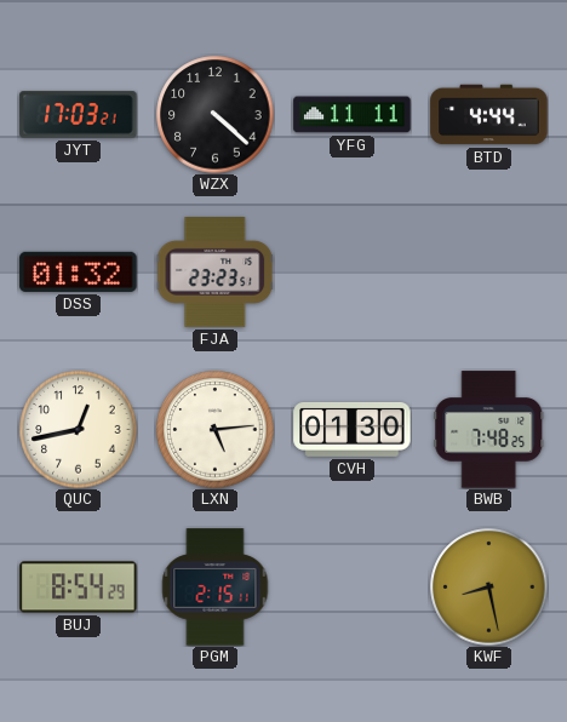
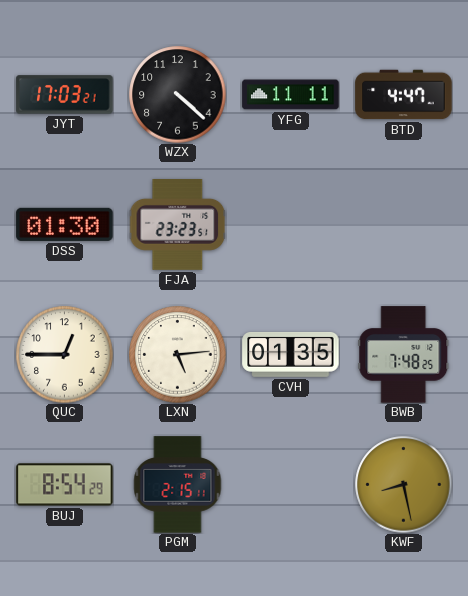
BTD: 4:44 -> 4:47
DSS: 01:32 -> 01:30
QUC: 12:43 -> 12:45
CVH: 01:30 -> 01:35
